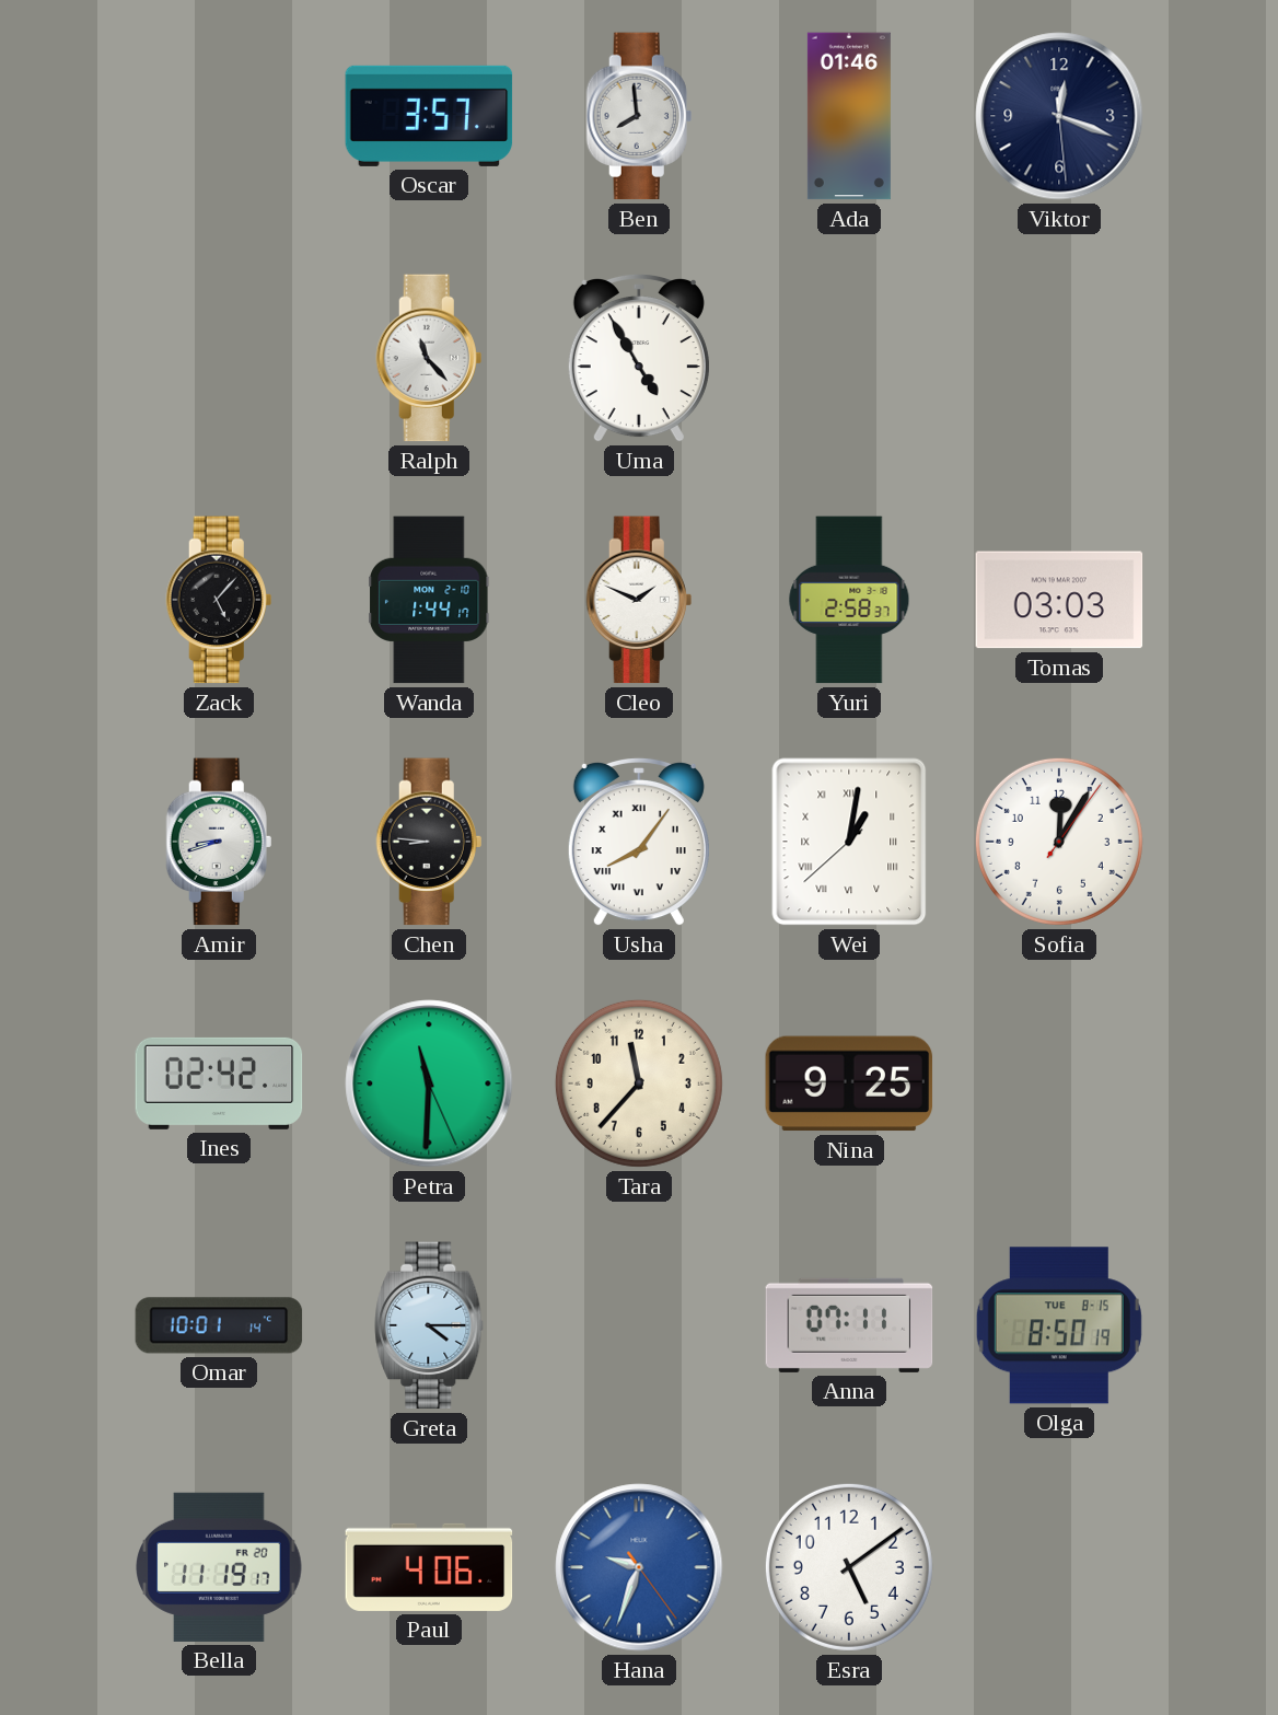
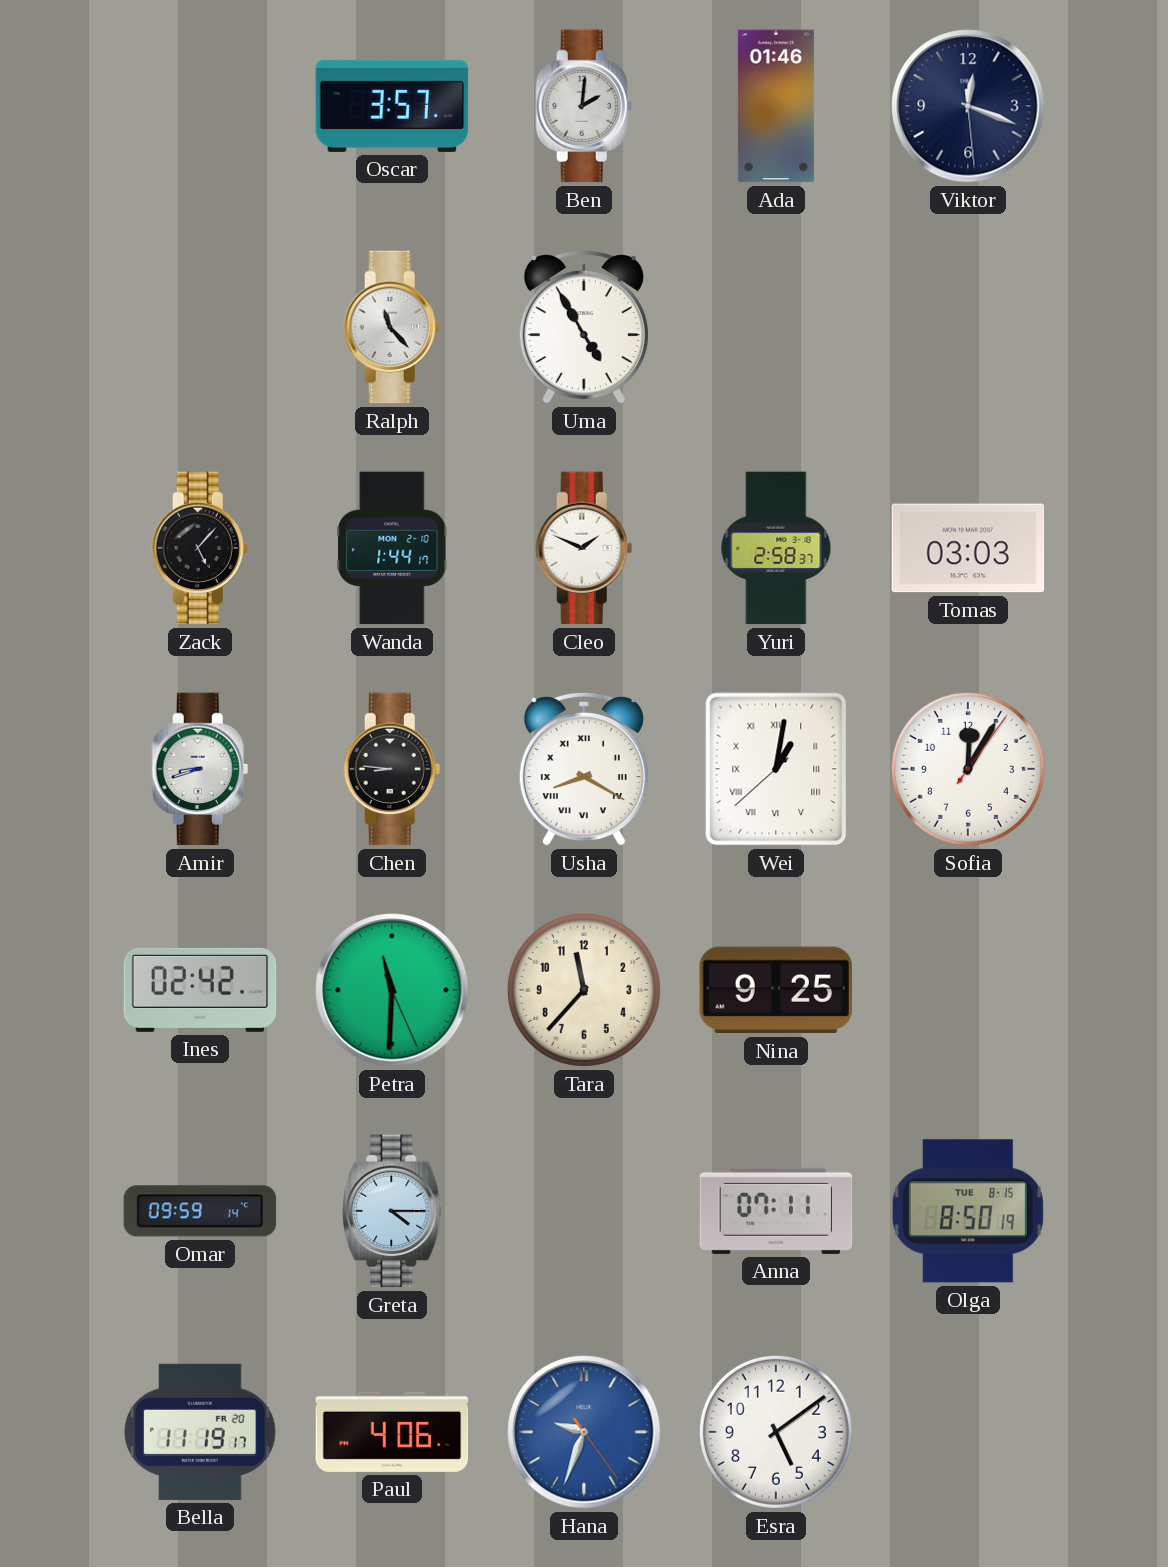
Ben: 7:59 -> 2:01
Usha: 8:06 -> 8:20
Omar: 10:01 -> 09:59
